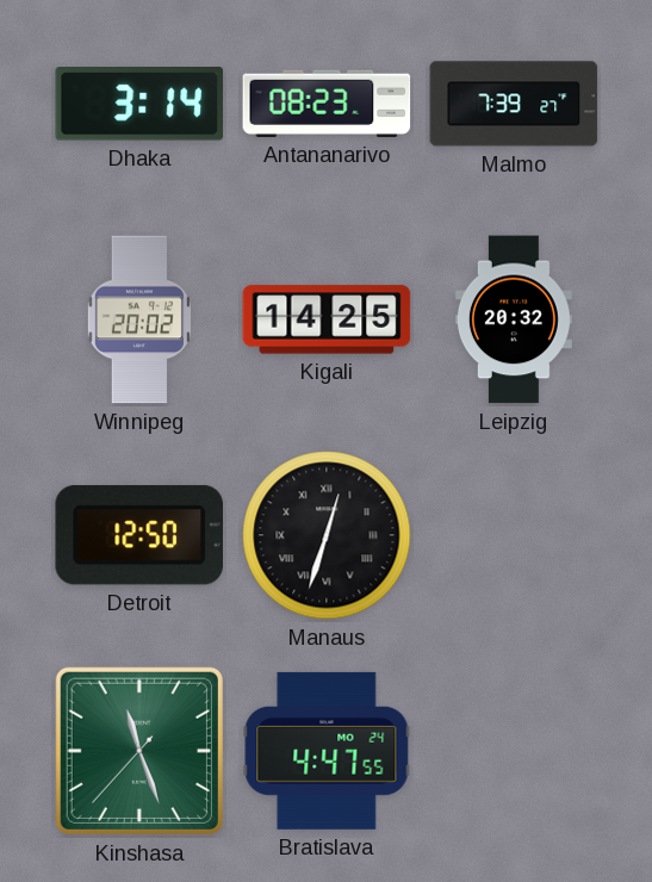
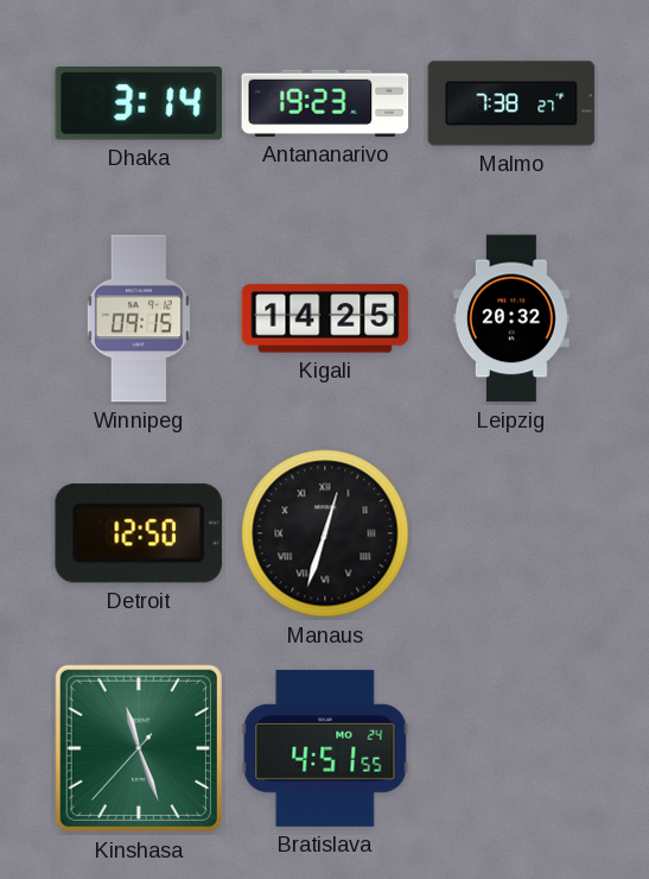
Antananarivo: 08:23 -> 19:23
Malmo: 7:39 -> 7:38
Winnipeg: 20:02 -> 09:15
Bratislava: 4:47 -> 4:51
